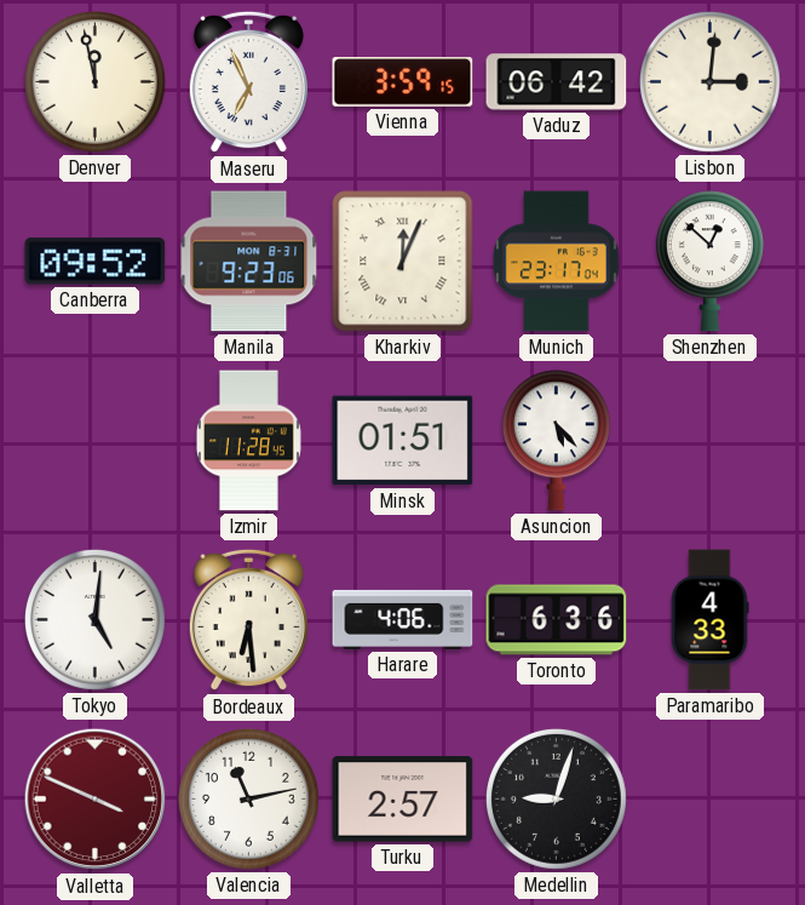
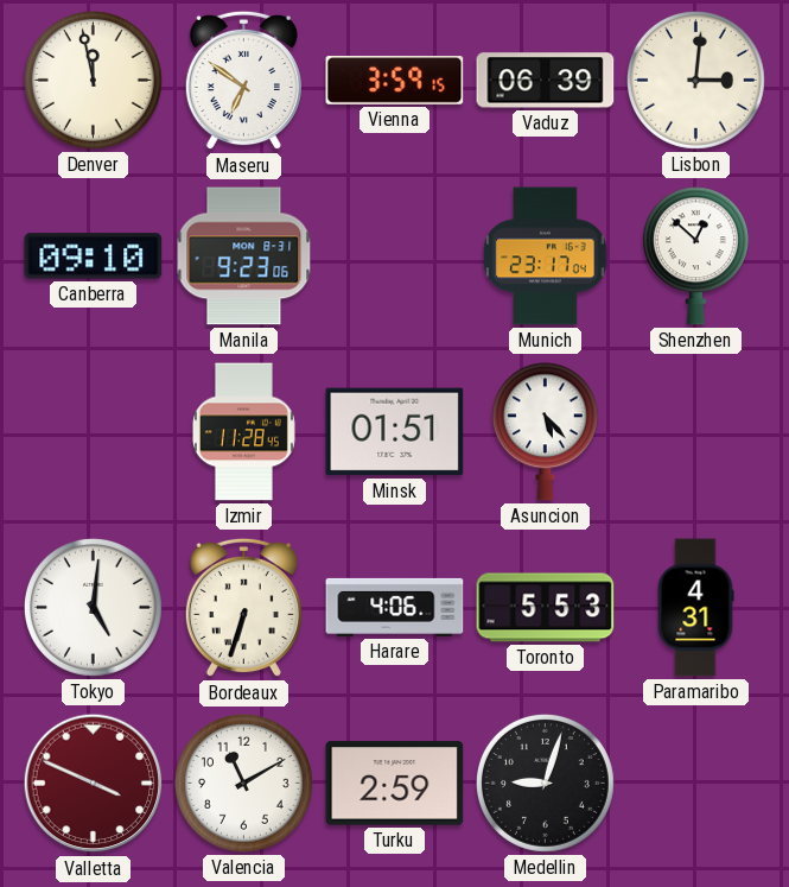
Maseru: 6:56 -> 6:51
Vaduz: 06:42 -> 06:39
Canberra: 09:52 -> 09:10
Kharkiv: 12:04 -> none
Bordeaux: 6:29 -> 6:33
Toronto: 6:36 -> 5:53
Paramaribo: 4:33 -> 4:31
Valencia: 11:13 -> 11:10
Turku: 2:57 -> 2:59
